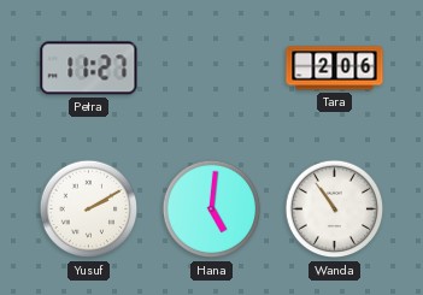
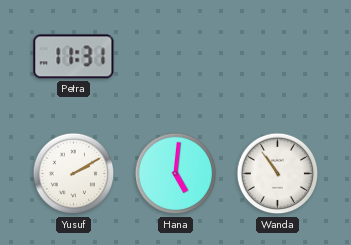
Petra: 11:27 -> 11:31
Tara: 2:06 -> none
